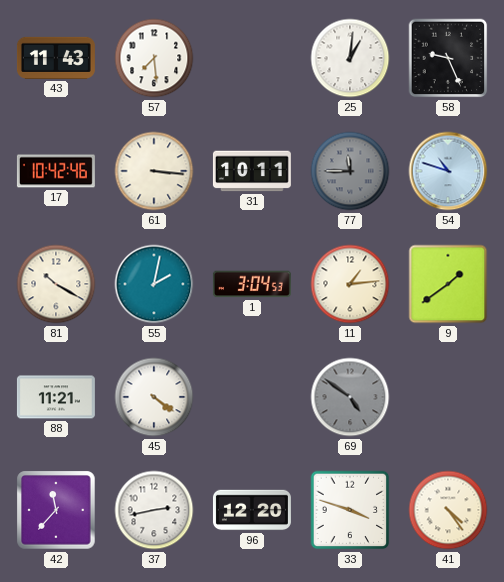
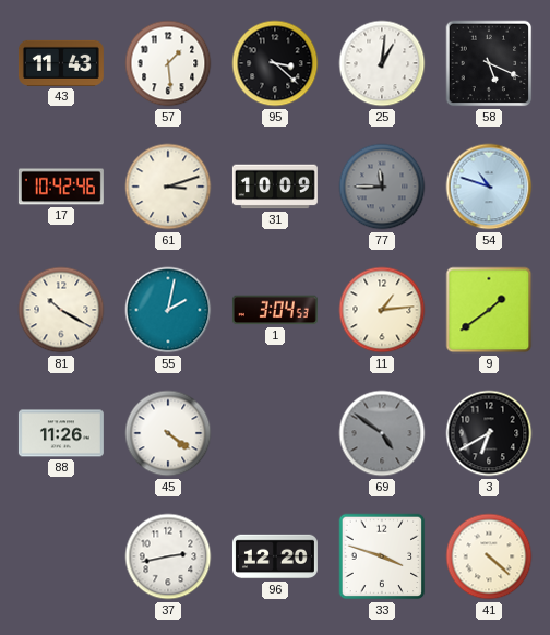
57: 7:29 -> 1:29
95: none -> 3:22
58: 9:26 -> 5:19
61: 3:16 -> 3:12
31: 10:11 -> 10:09
88: 11:21 -> 11:26
3: none -> 6:40
42: 11:37 -> none
41: 4:24 -> 4:22
